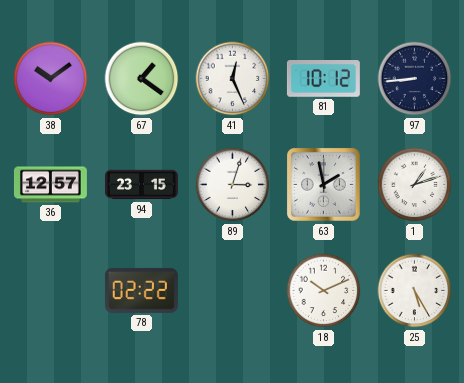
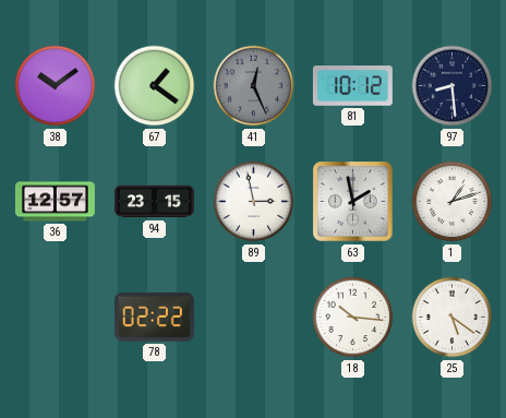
41 dial: white -> grey
97: 8:44 -> 8:29
89: 3:03 -> 2:58
18: 10:11 -> 10:16
25: 5:25 -> 5:21
